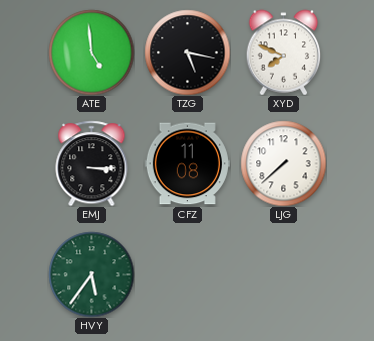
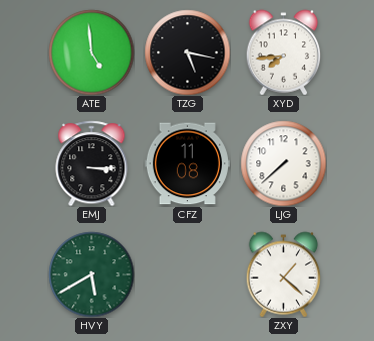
XYD: 7:49 -> 7:44
HVY: 5:36 -> 5:40
ZXY: none -> 1:22
